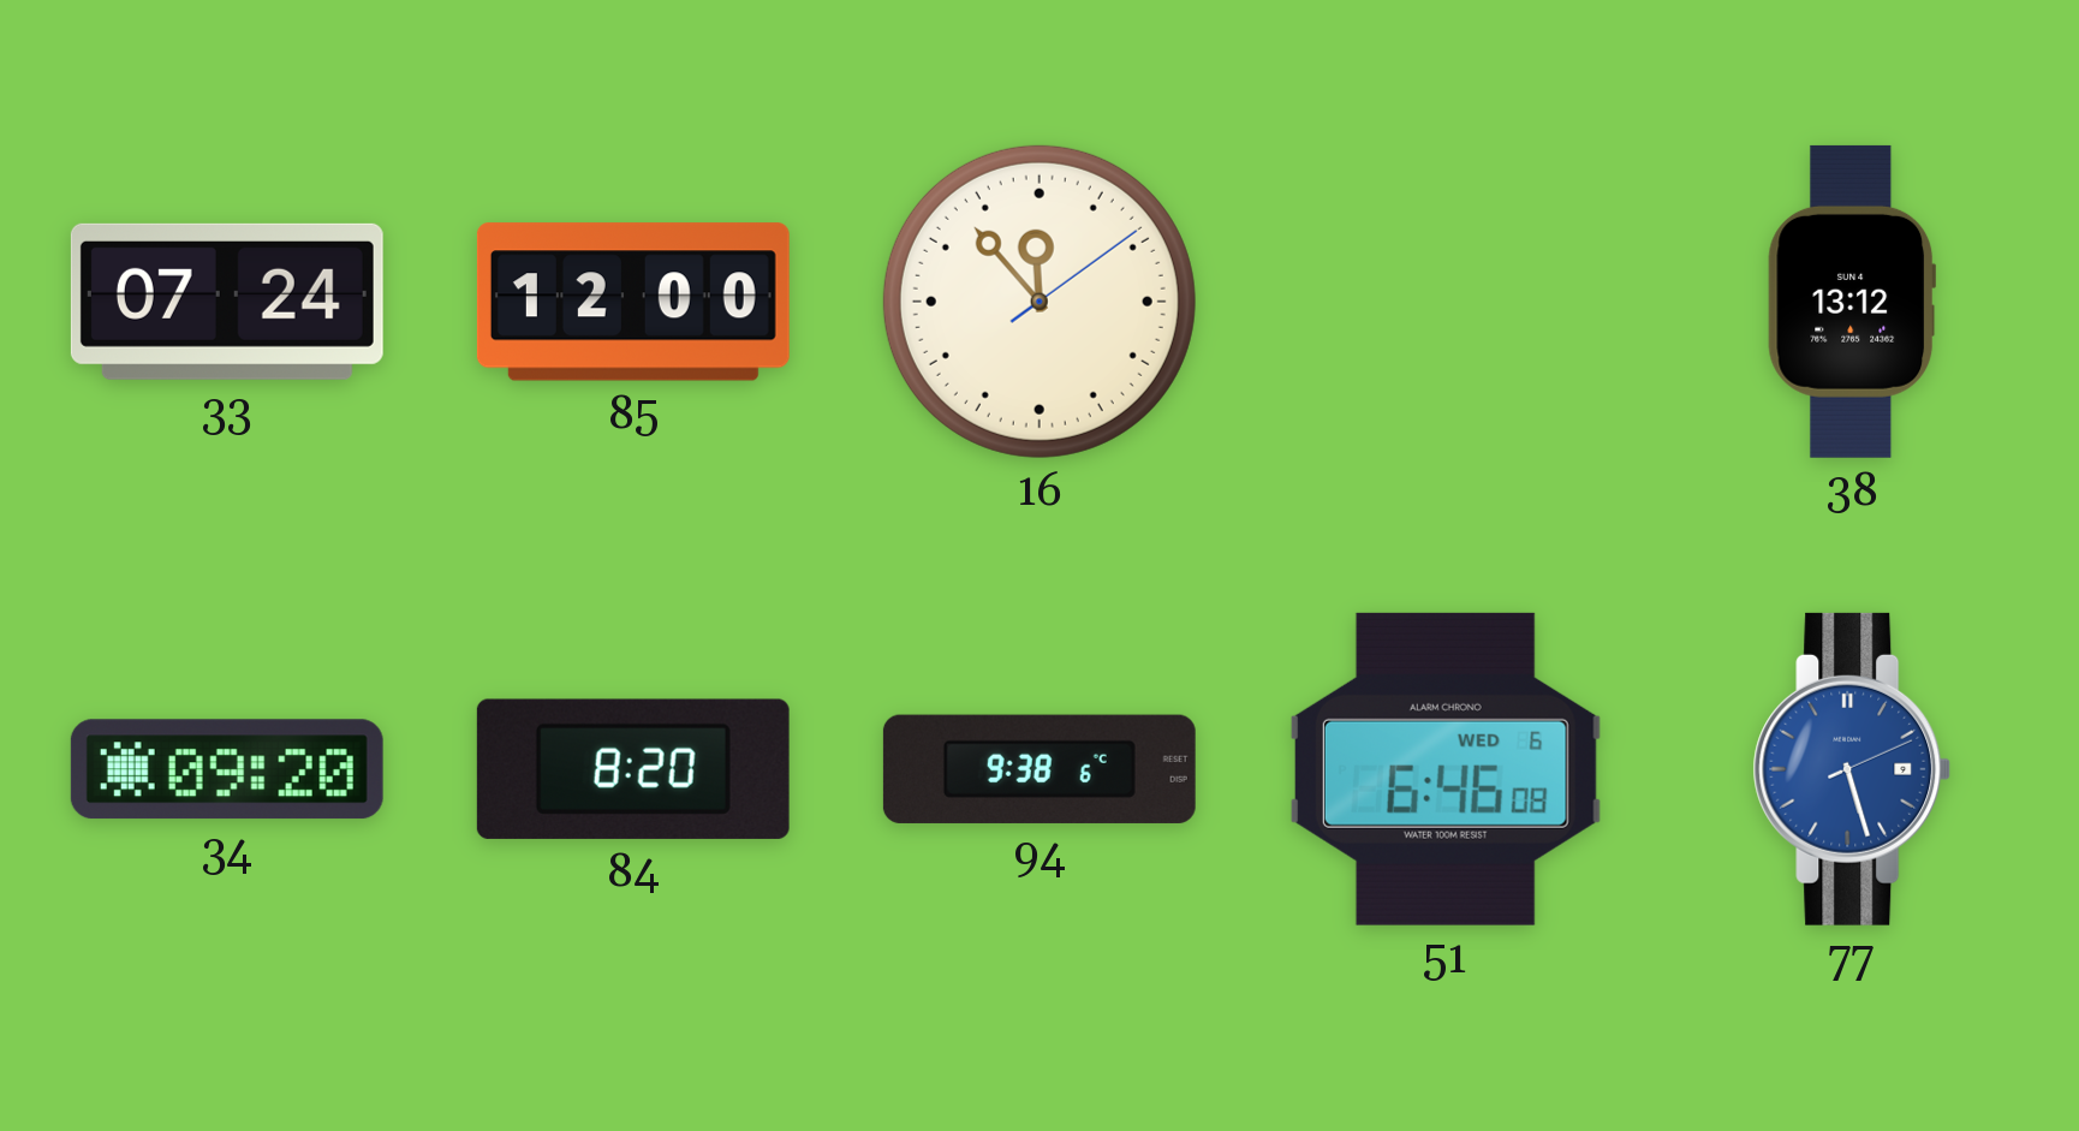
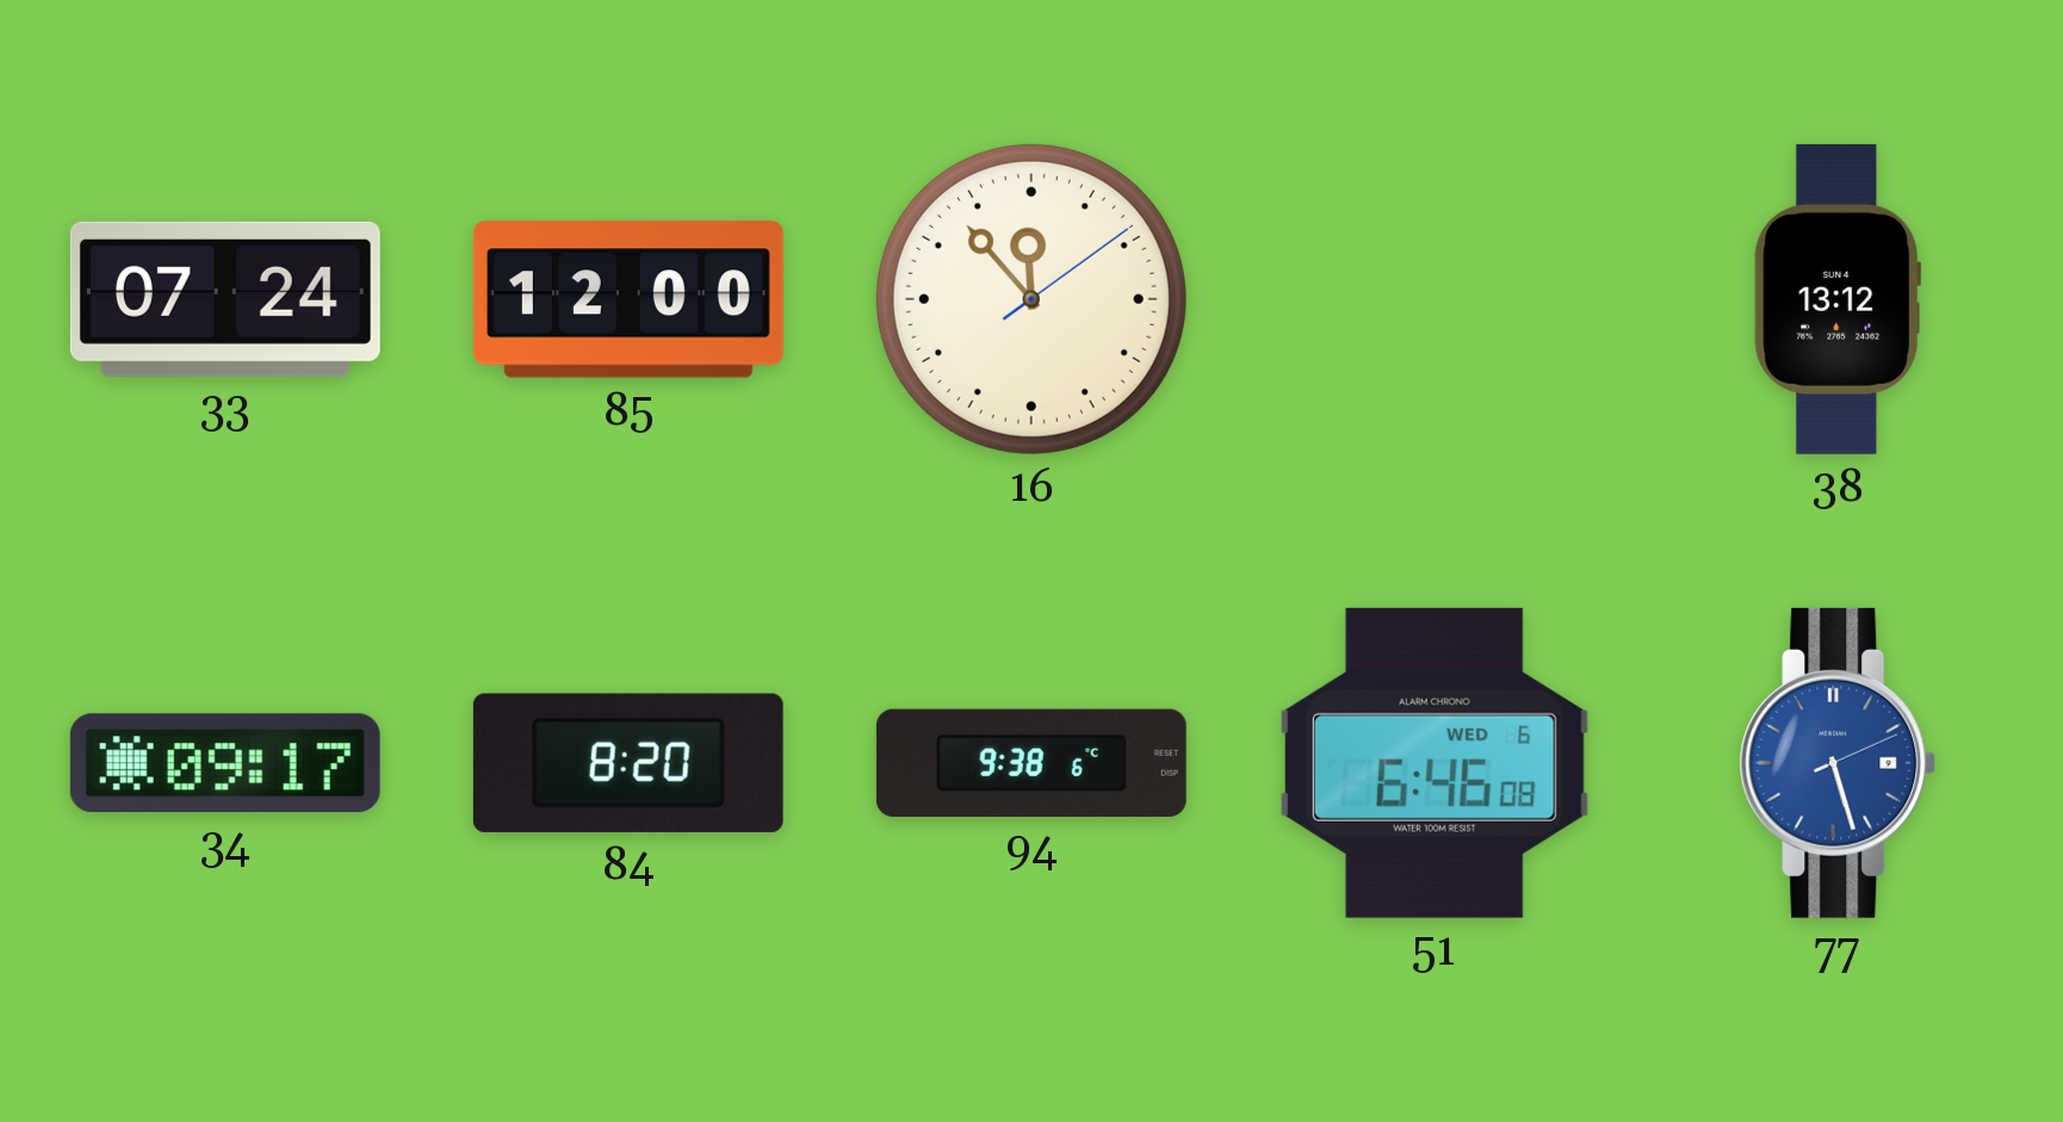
34: 09:20 -> 09:17
